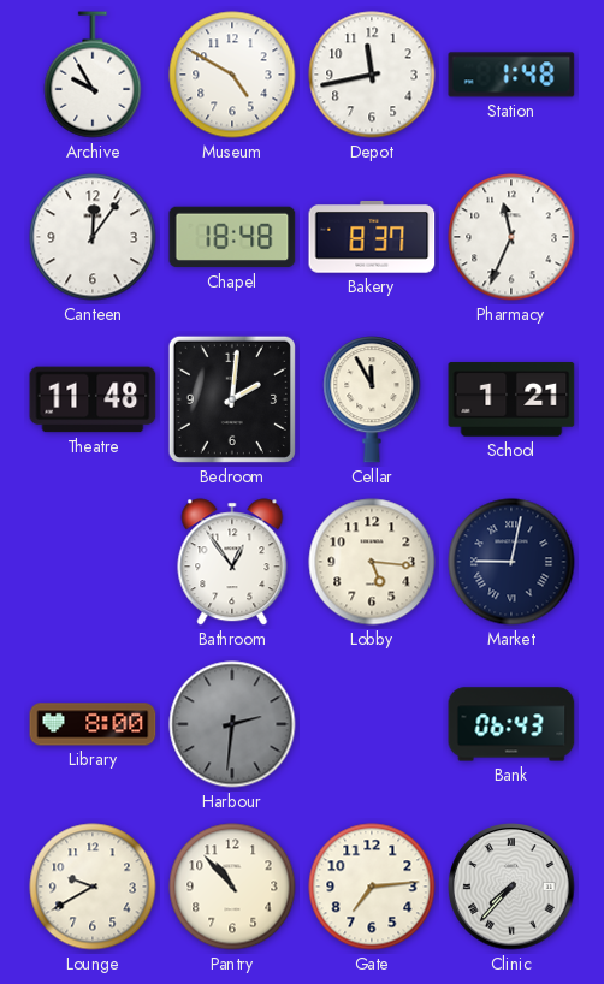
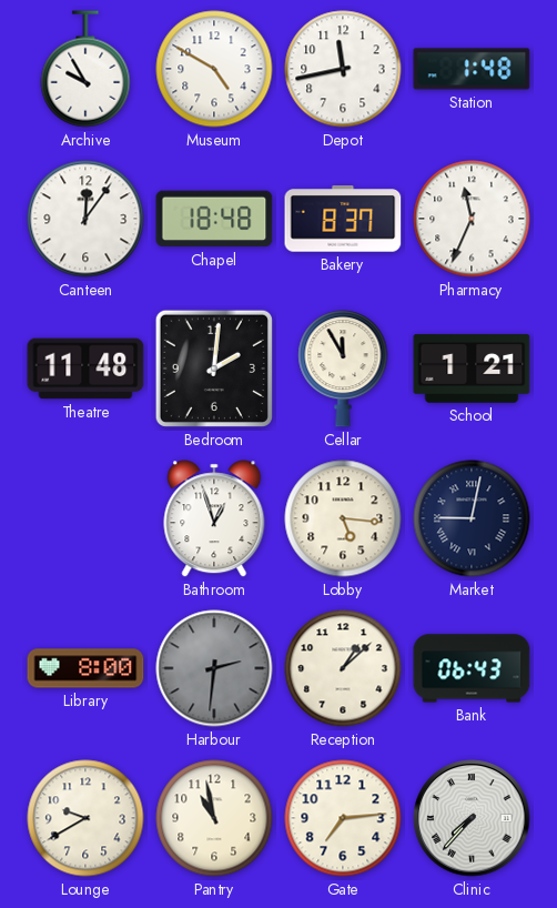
Bathroom: 12:54 -> 12:57
Reception: none -> 1:08
Pantry: 10:53 -> 10:58
